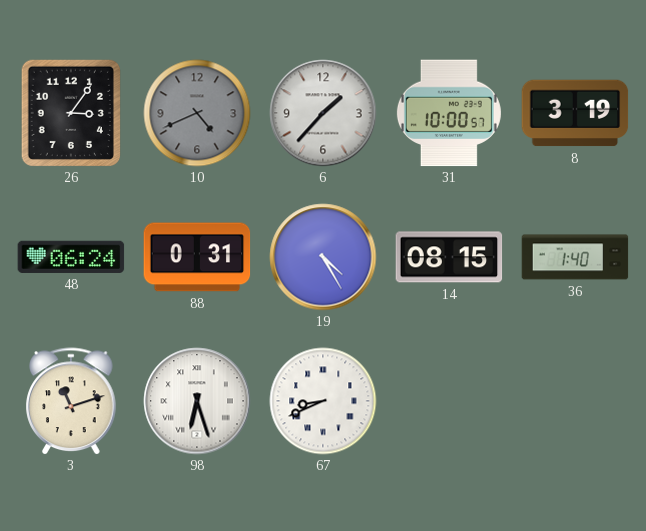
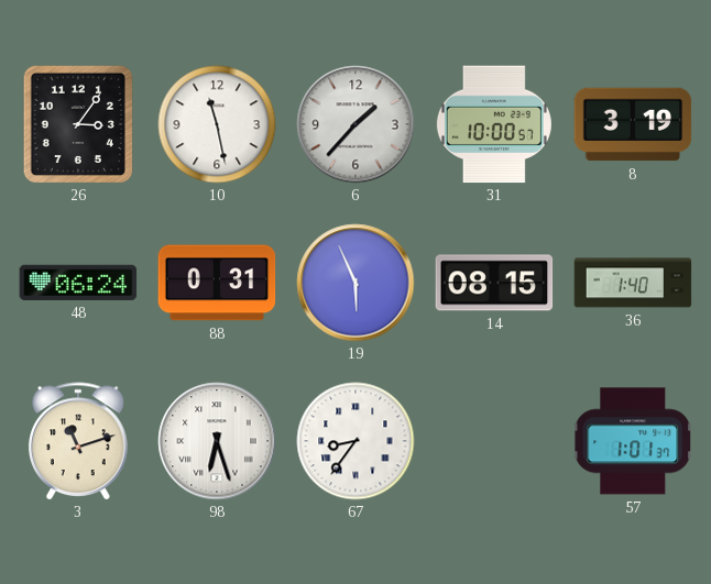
10: 4:41 -> 11:28
10 dial: grey -> white
19: 4:25 -> 5:56
67: 8:41 -> 8:36
57: none -> 1:01
